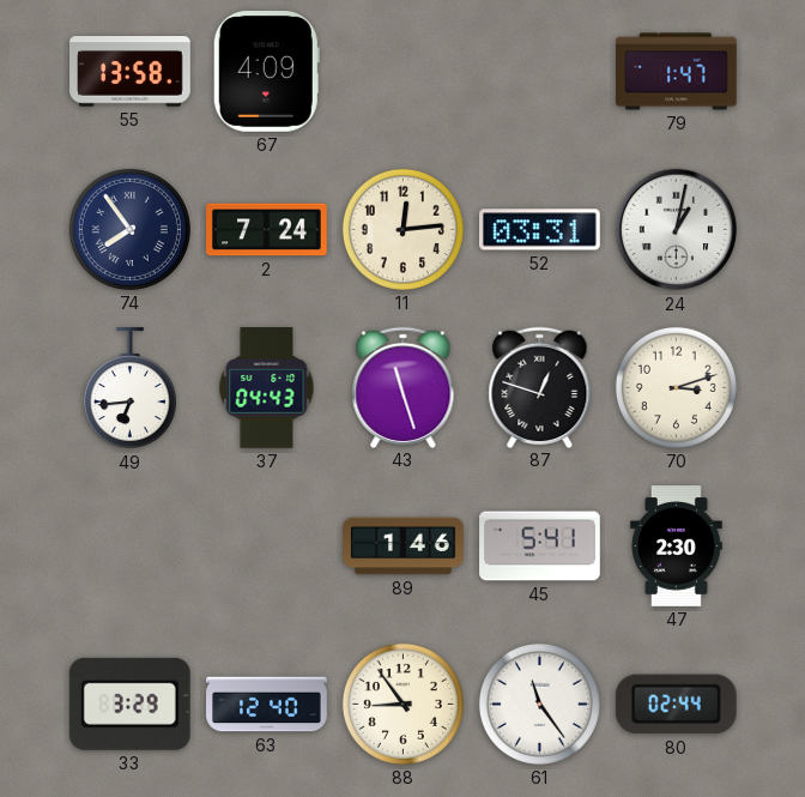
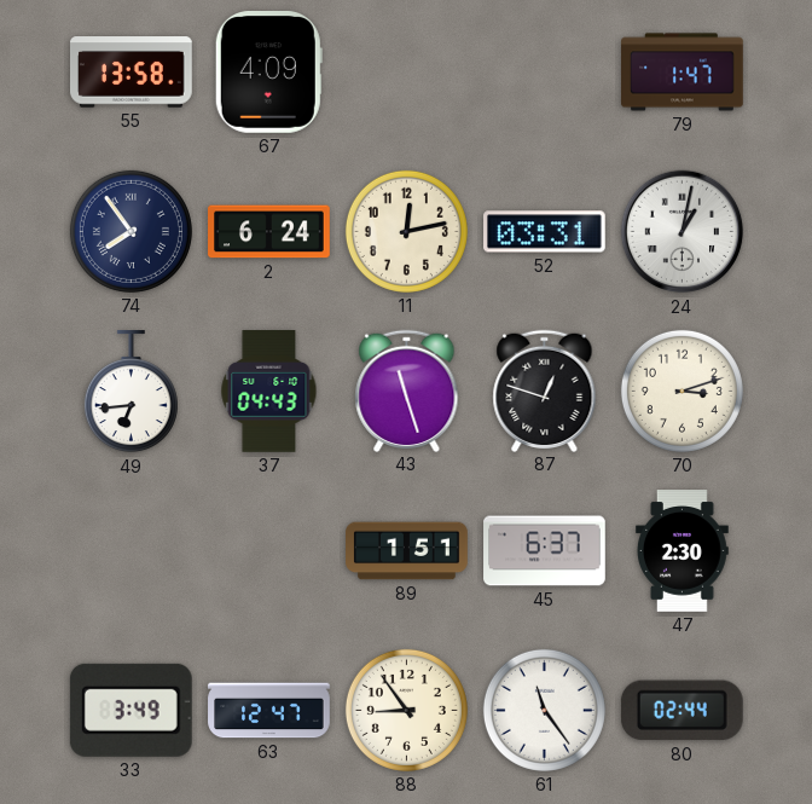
2: 7:24 -> 6:24
11: 12:14 -> 12:13
89: 1:46 -> 1:51
45: 5:41 -> 6:37
33: 3:29 -> 3:49
63: 12:40 -> 12:47
